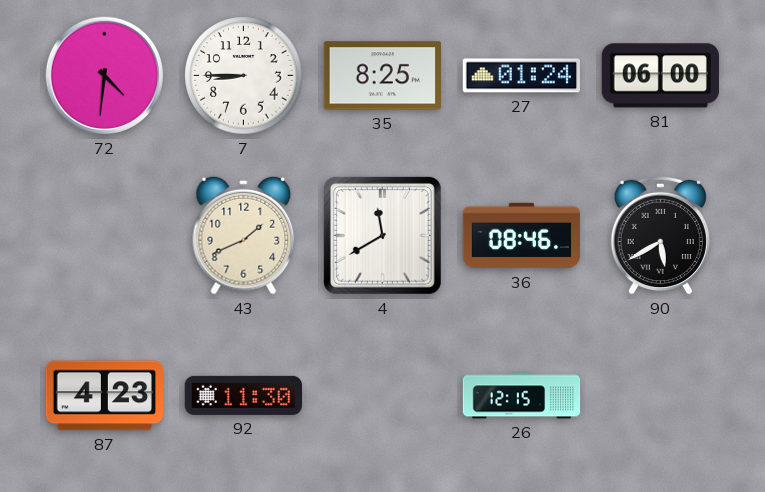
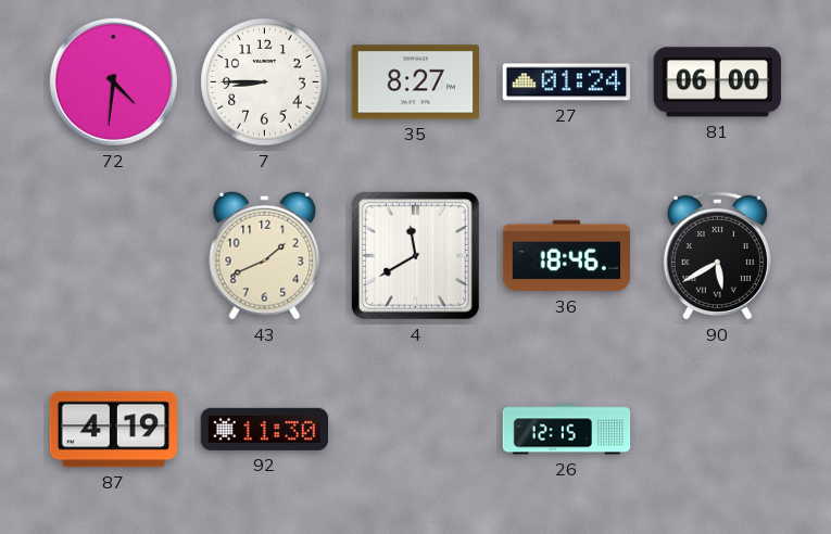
35: 8:25 -> 8:27
36: 08:46 -> 18:46
87: 4:23 -> 4:19
